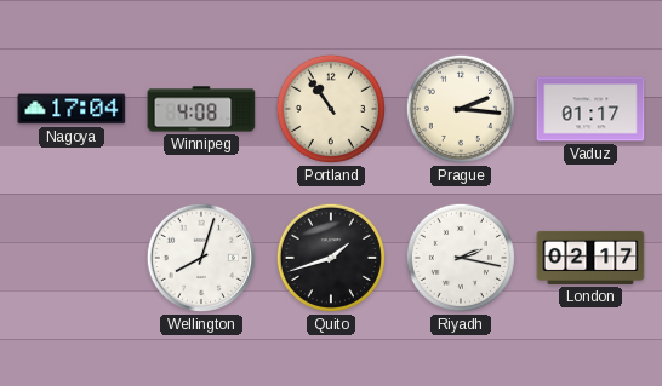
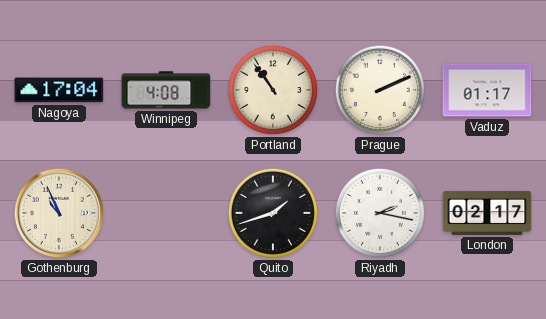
Prague: 2:16 -> 2:11
Gothenburg: none -> 10:56
Wellington: 8:03 -> none
